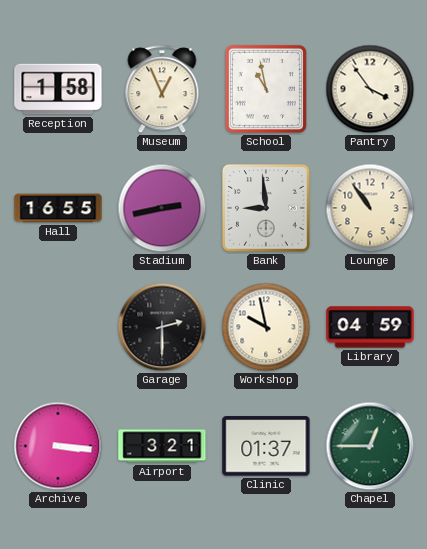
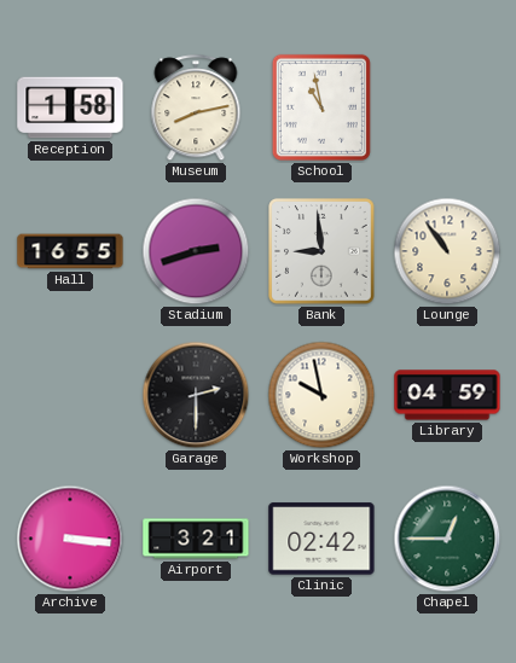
Museum: 12:56 -> 8:13
Pantry: 3:54 -> none
Stadium: 2:43 -> 2:42
Clinic: 01:37 -> 02:42
